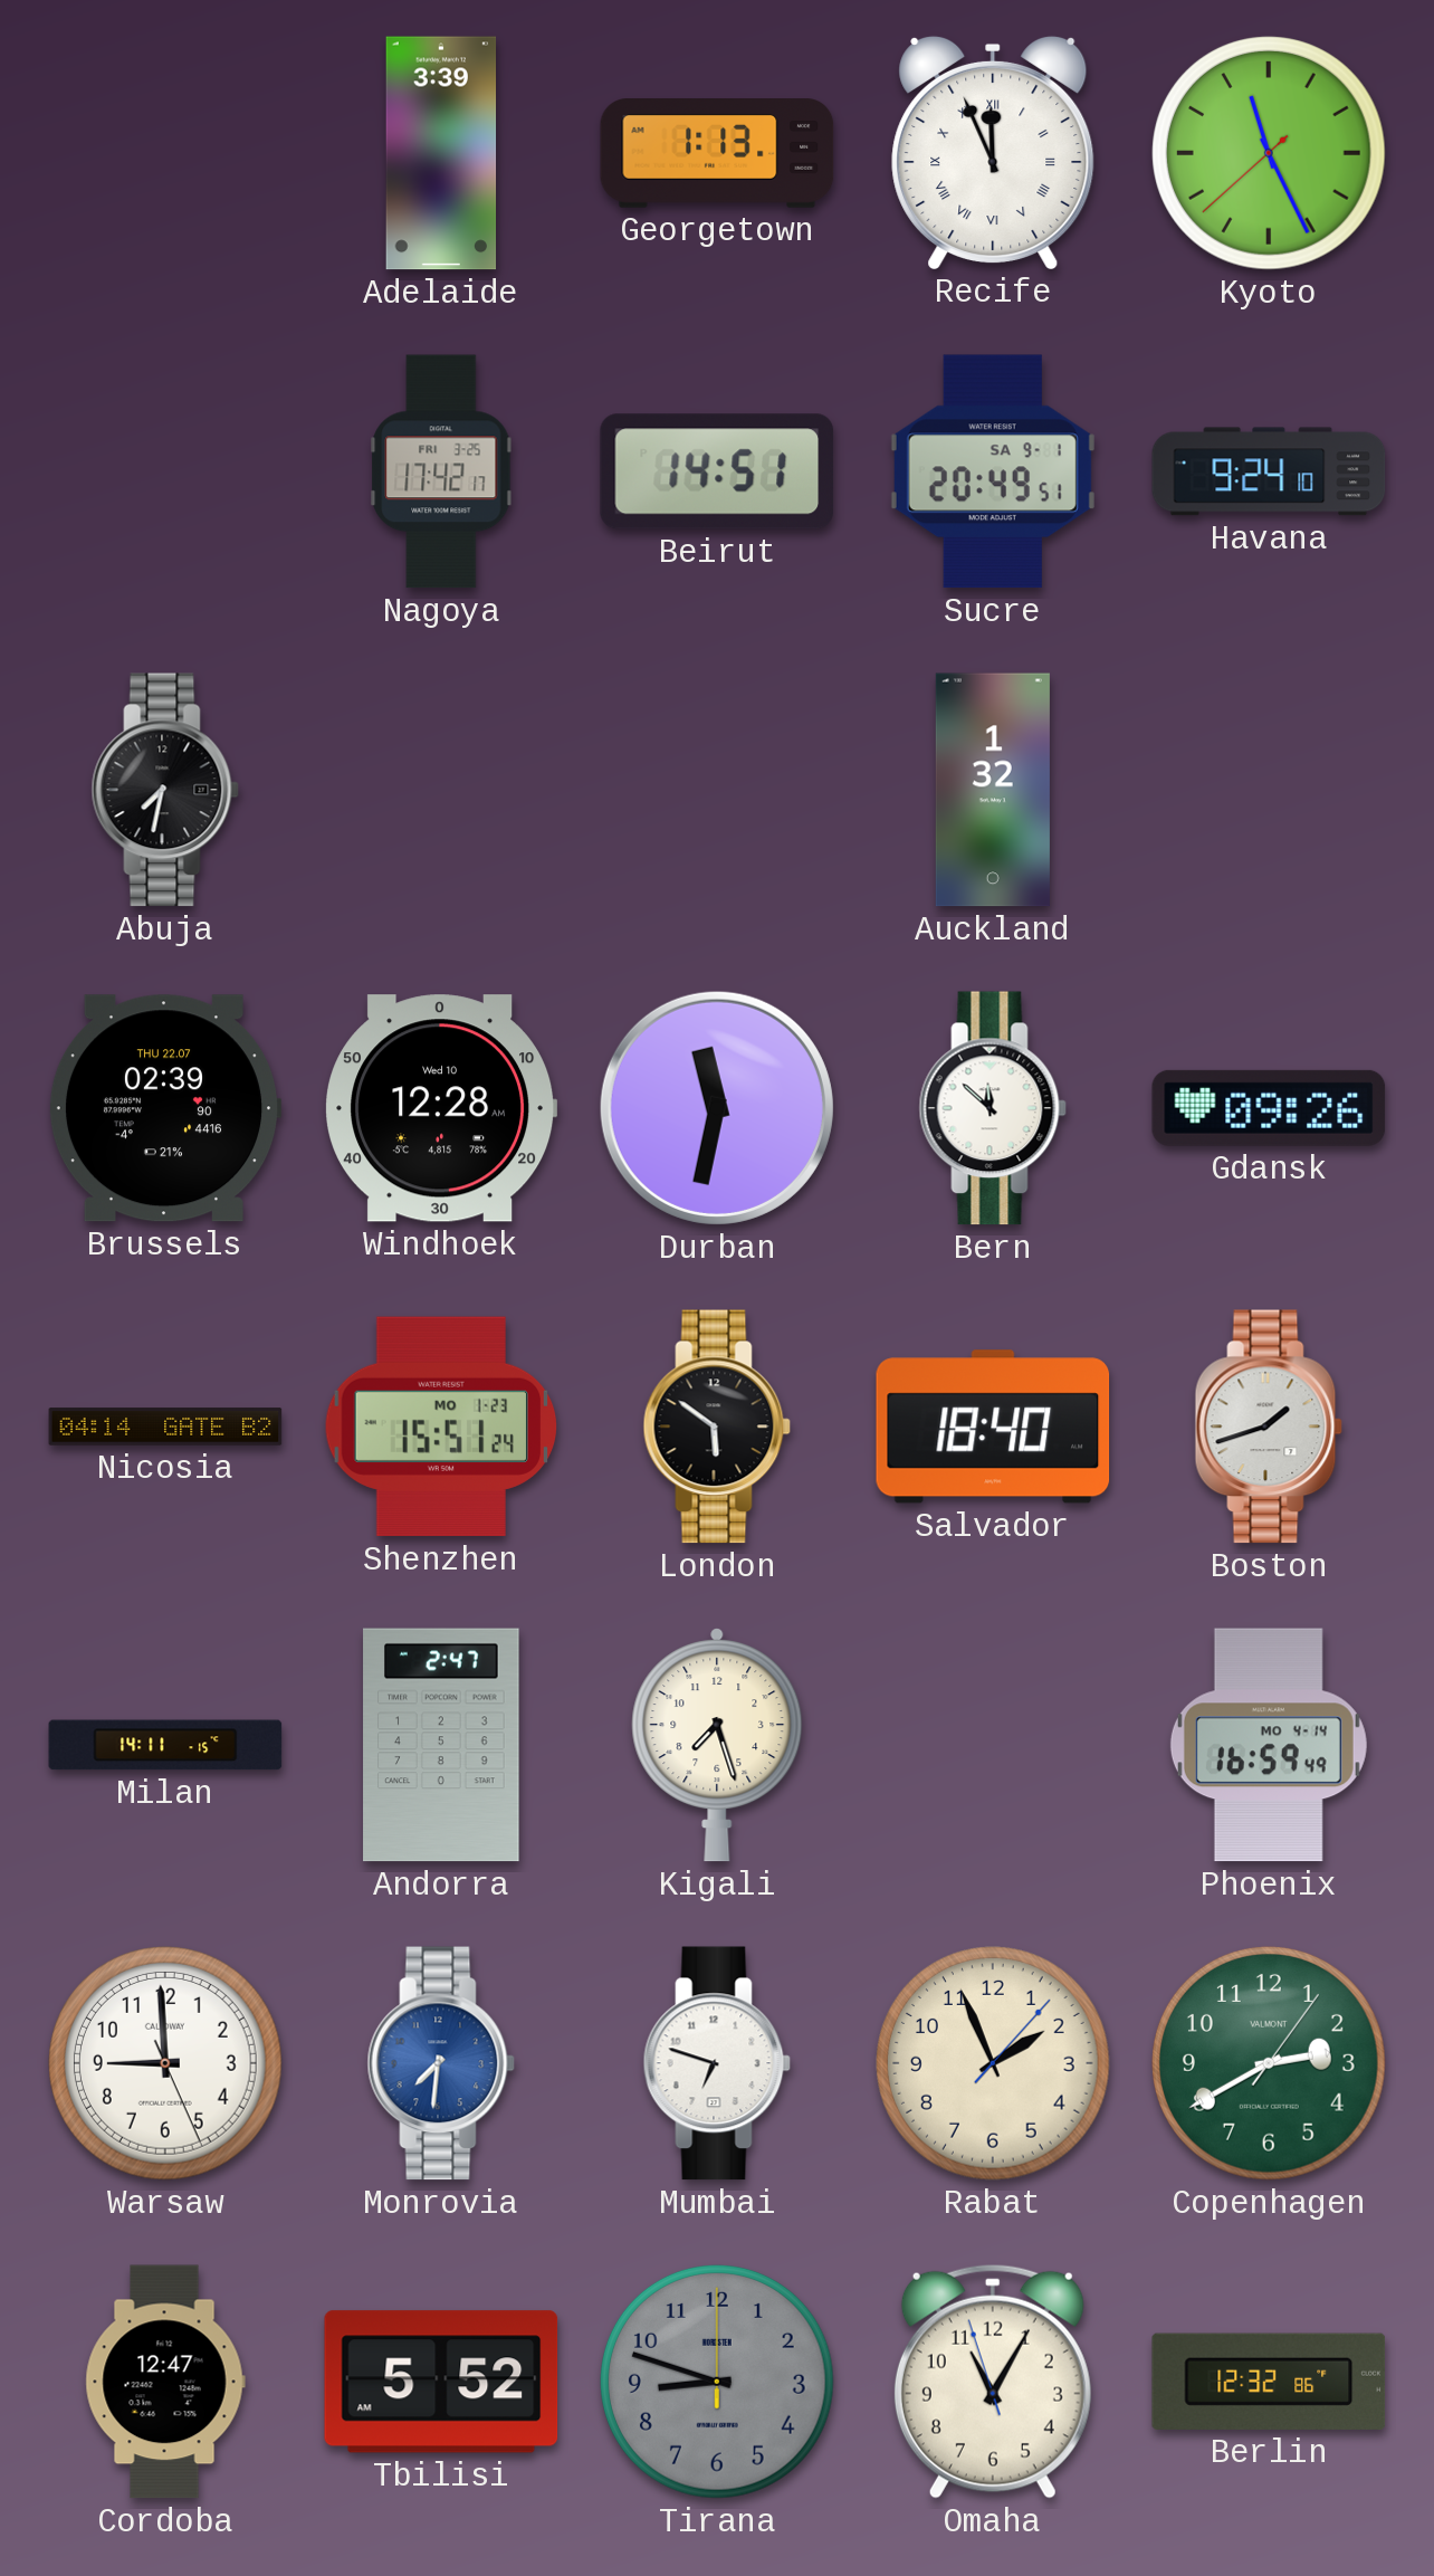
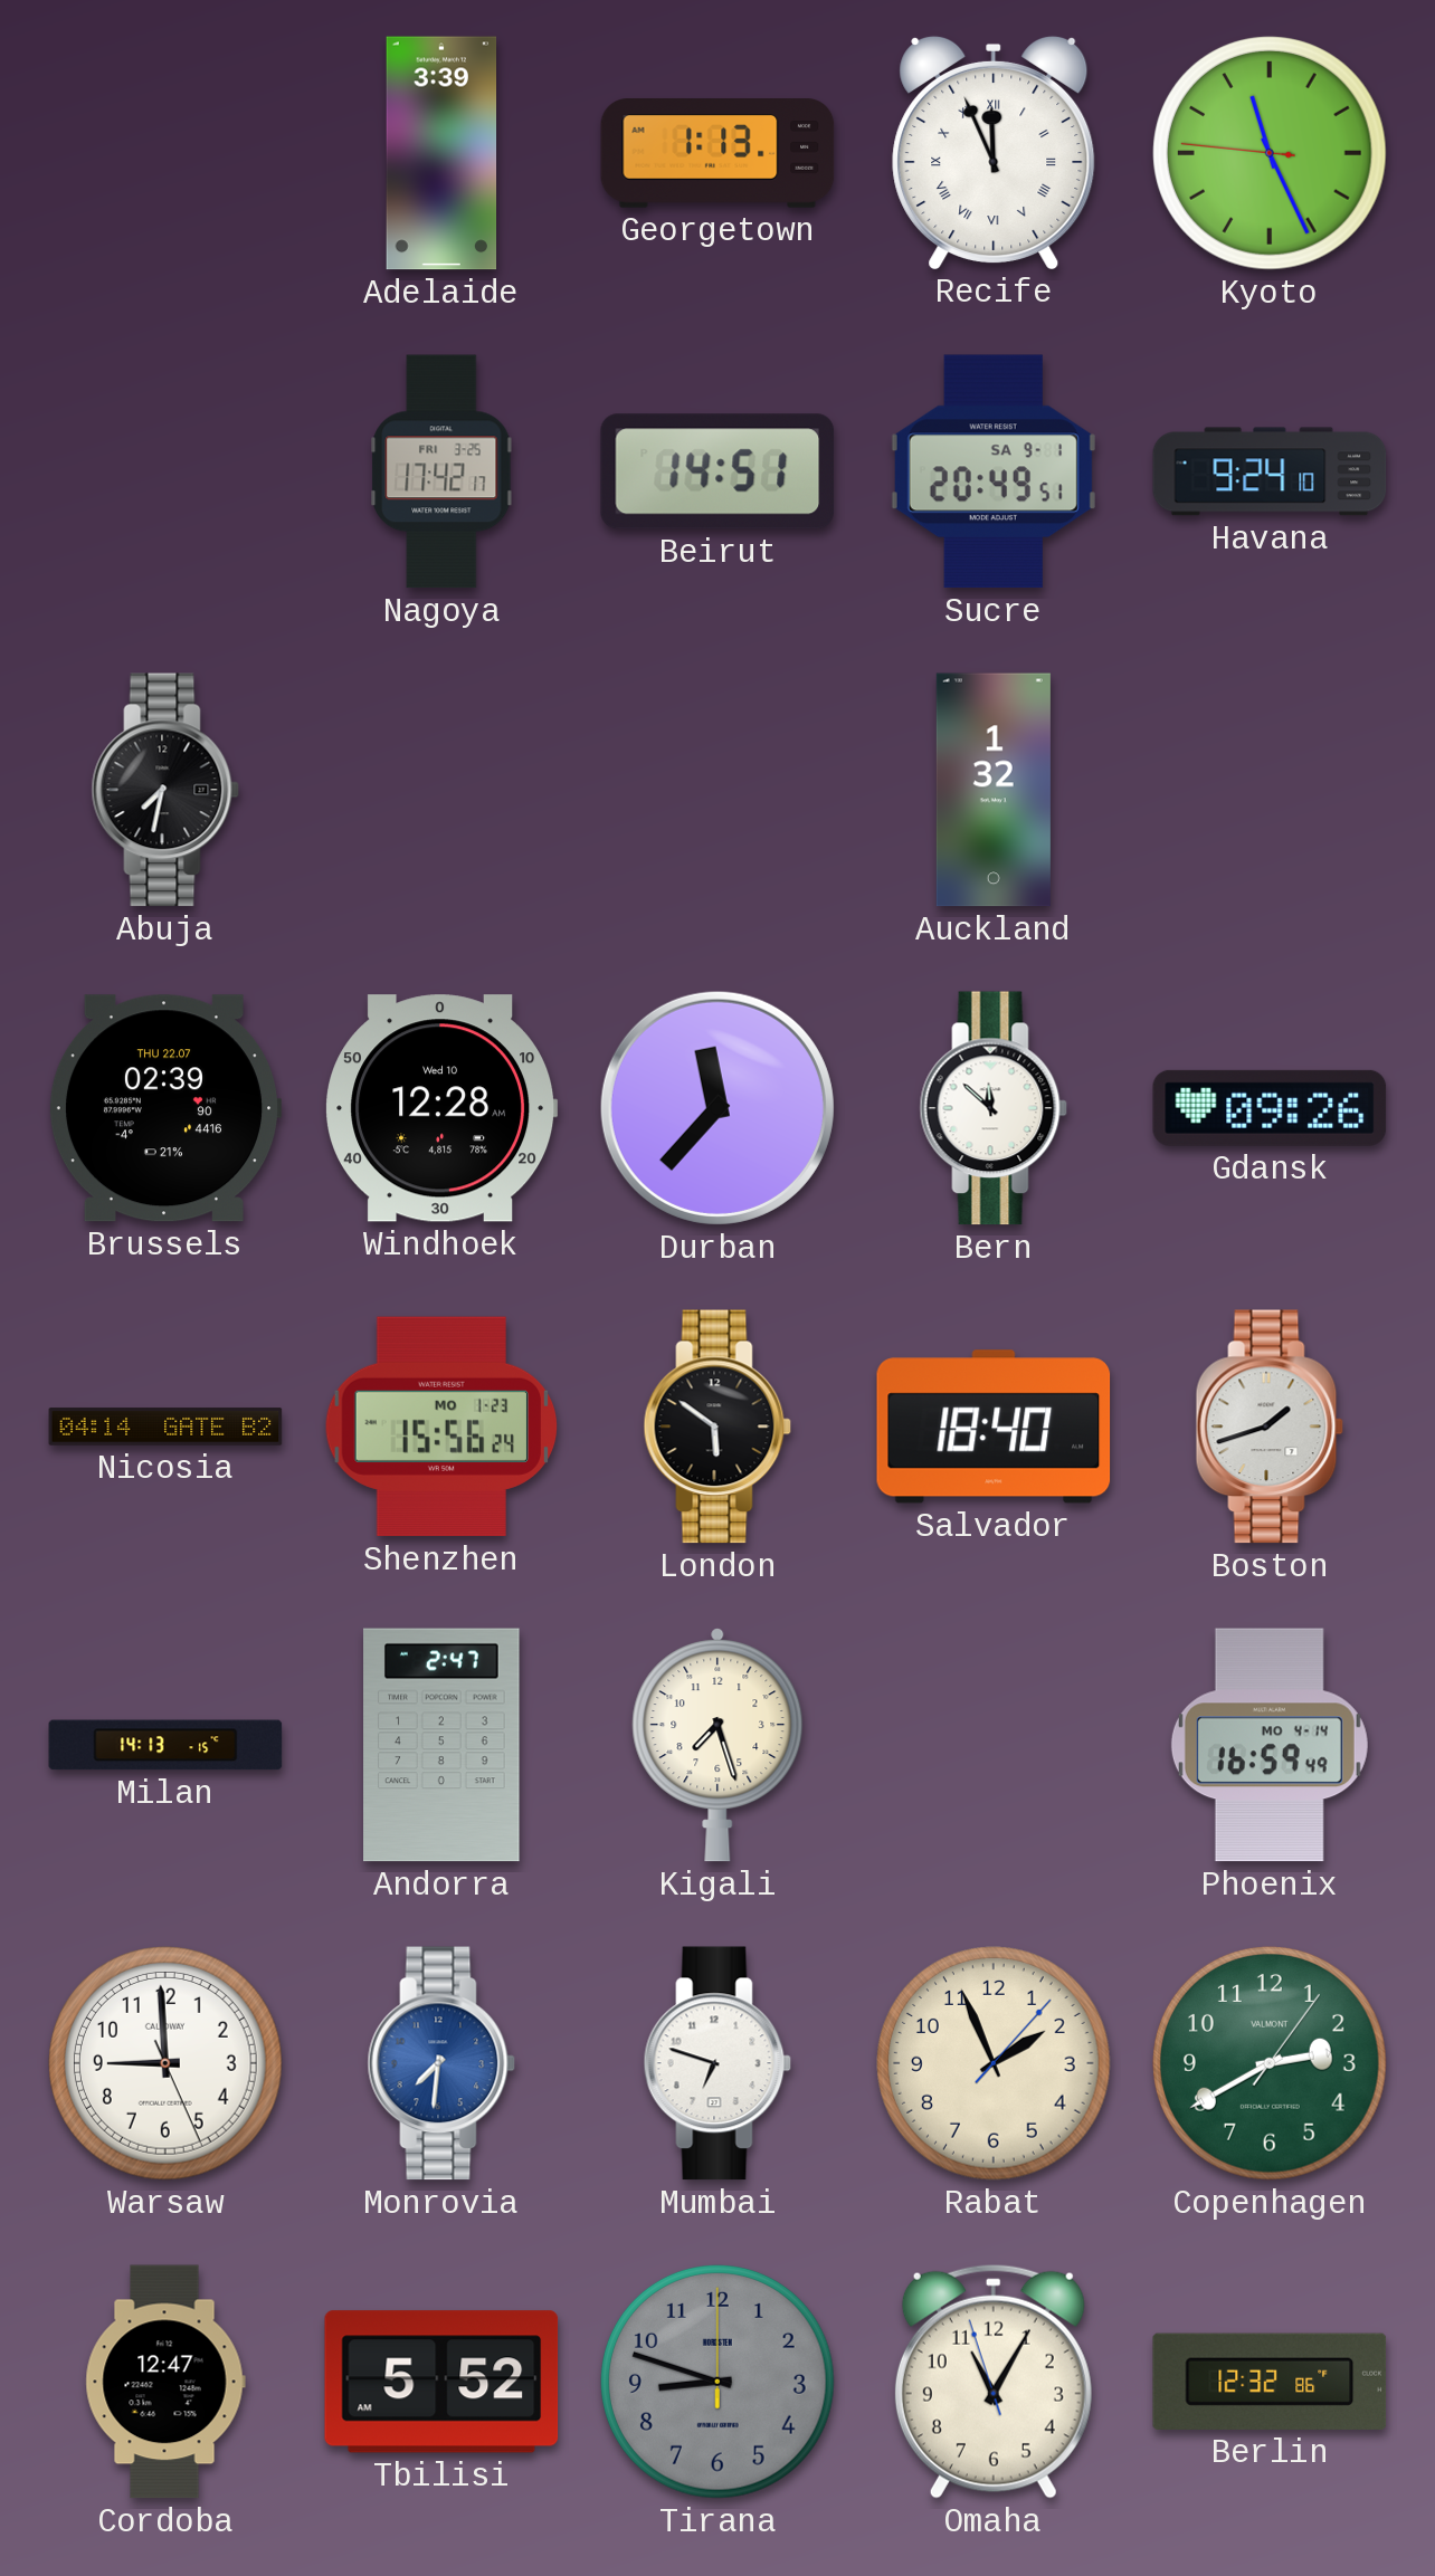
Kyoto: 11:25:38 -> 11:25:46
Durban: 11:32 -> 11:37
Shenzhen: 15:51 -> 15:56
Milan: 14:11 -> 14:13
